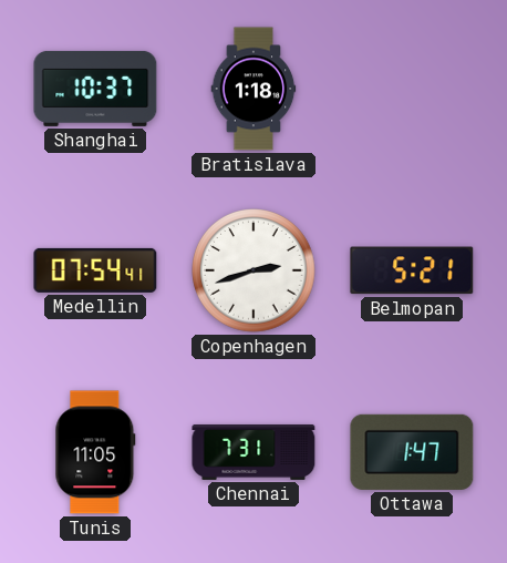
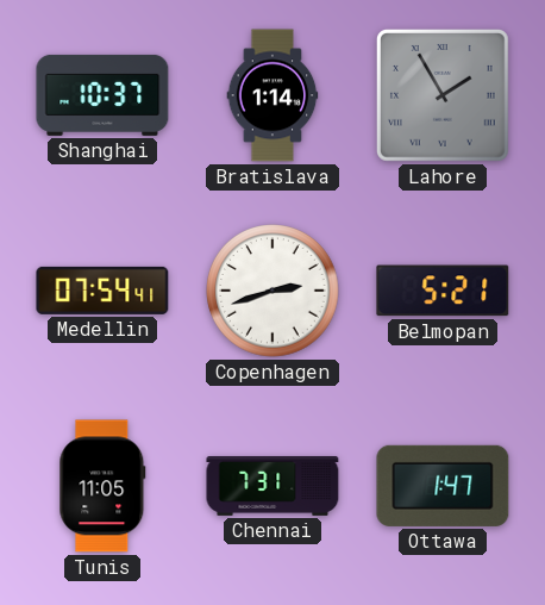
Bratislava: 1:18 -> 1:14
Lahore: none -> 1:55
